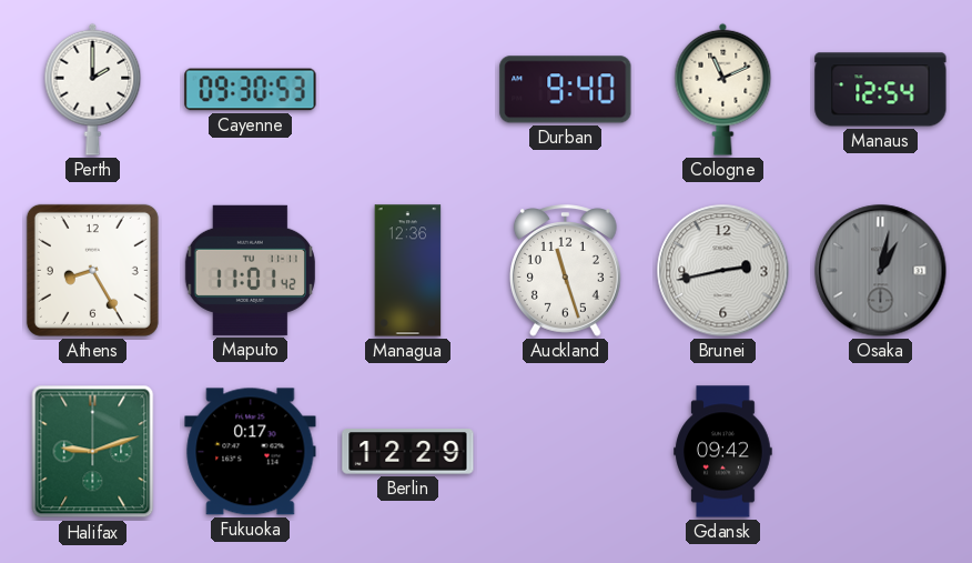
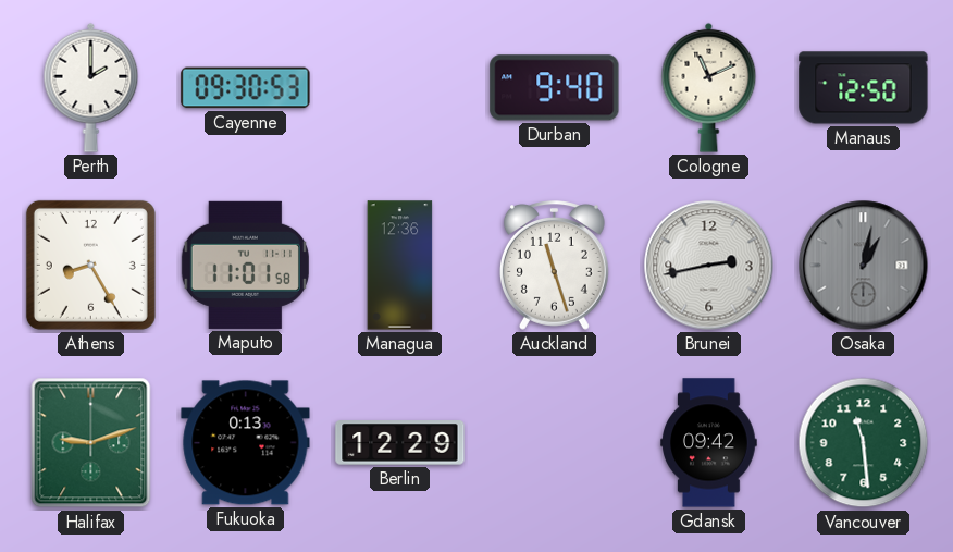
Manaus: 12:54 -> 12:50
Maputo: 11:01:42 -> 11:01:58
Fukuoka: 0:17 -> 0:13
Vancouver: none -> 11:29
